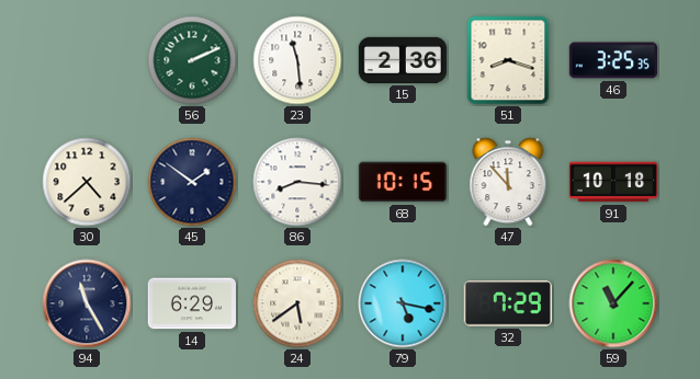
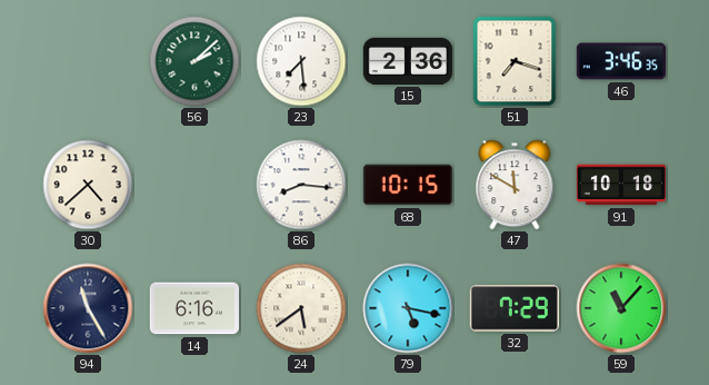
56: 2:11 -> 2:08
23: 11:29 -> 7:29
51: 8:18 -> 7:18
46: 3:25 -> 3:46
45: 1:51 -> none
47: 11:53 -> 11:50
14: 6:29 -> 6:16
